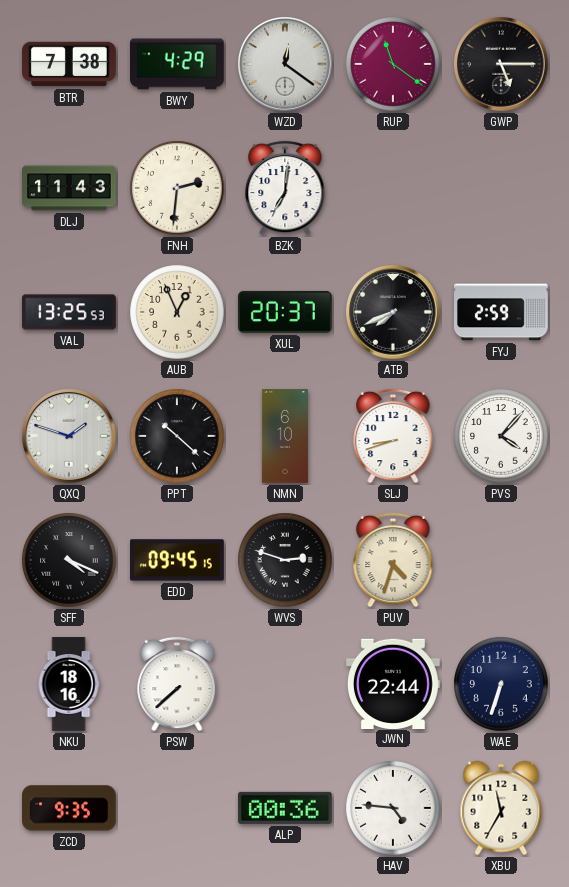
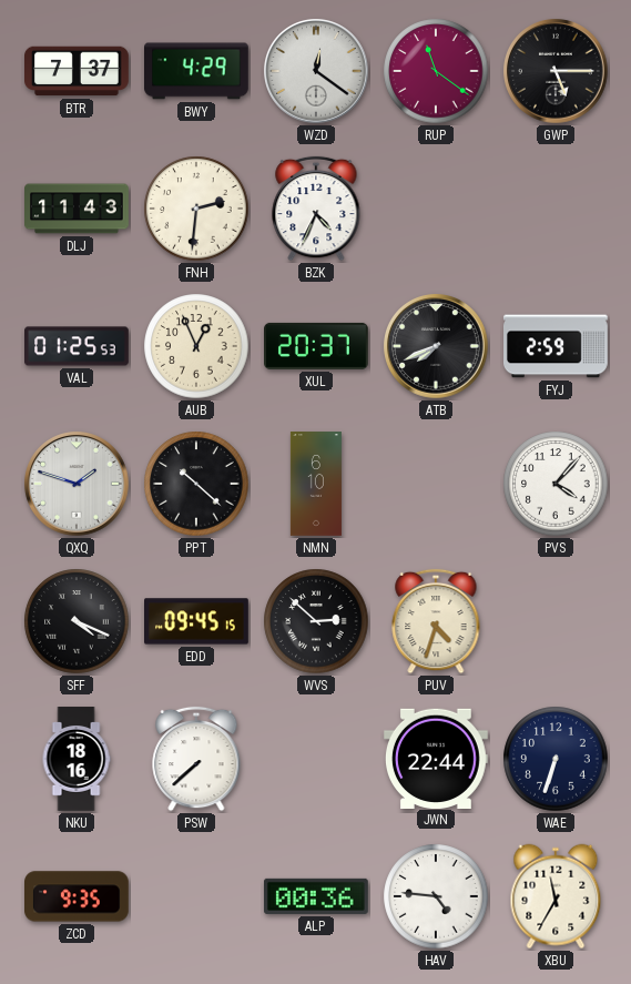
BTR: 7:38 -> 7:37
BZK: 7:01 -> 4:34
VAL: 13:25 -> 01:25
SLJ: 8:42 -> none
WVS: 2:48 -> 2:52
